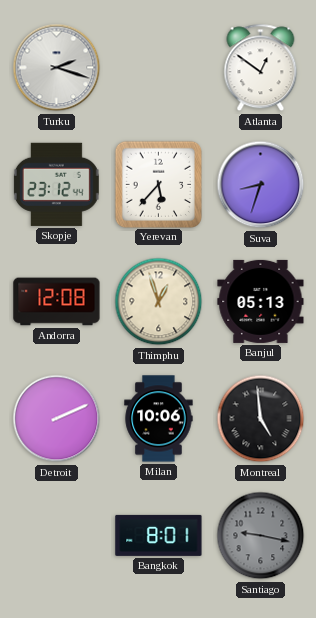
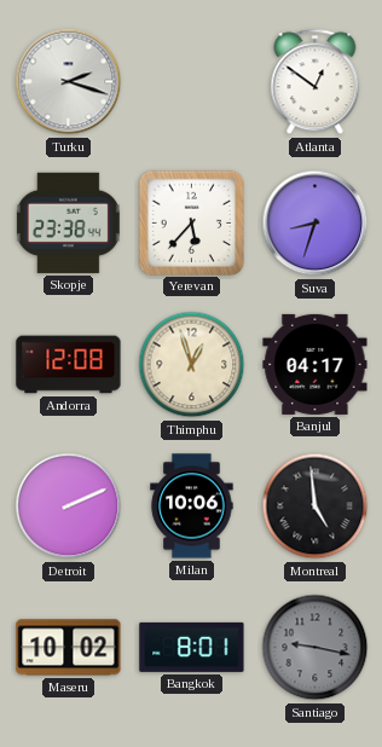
Skopje: 23:12 -> 23:38
Banjul: 05:13 -> 04:17
Maseru: none -> 10:02
